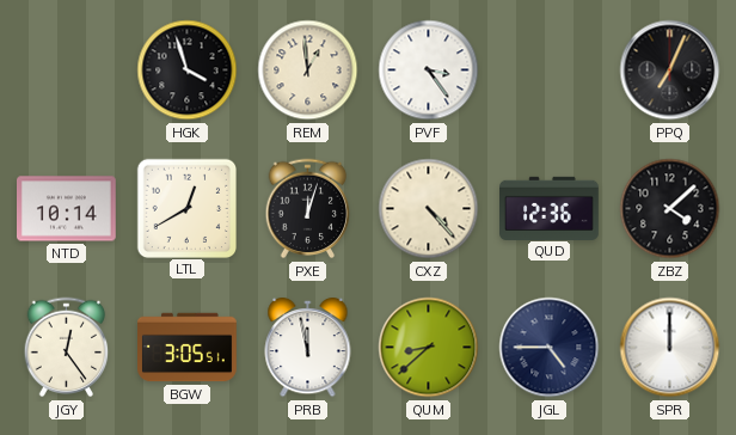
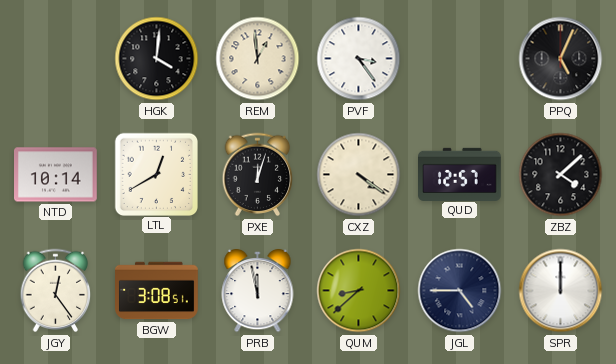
HGK: 3:57 -> 4:01
PPQ: 7:04 -> 5:04
CXZ: 4:23 -> 4:21
QUD: 12:36 -> 12:57
BGW: 3:05 -> 3:08
